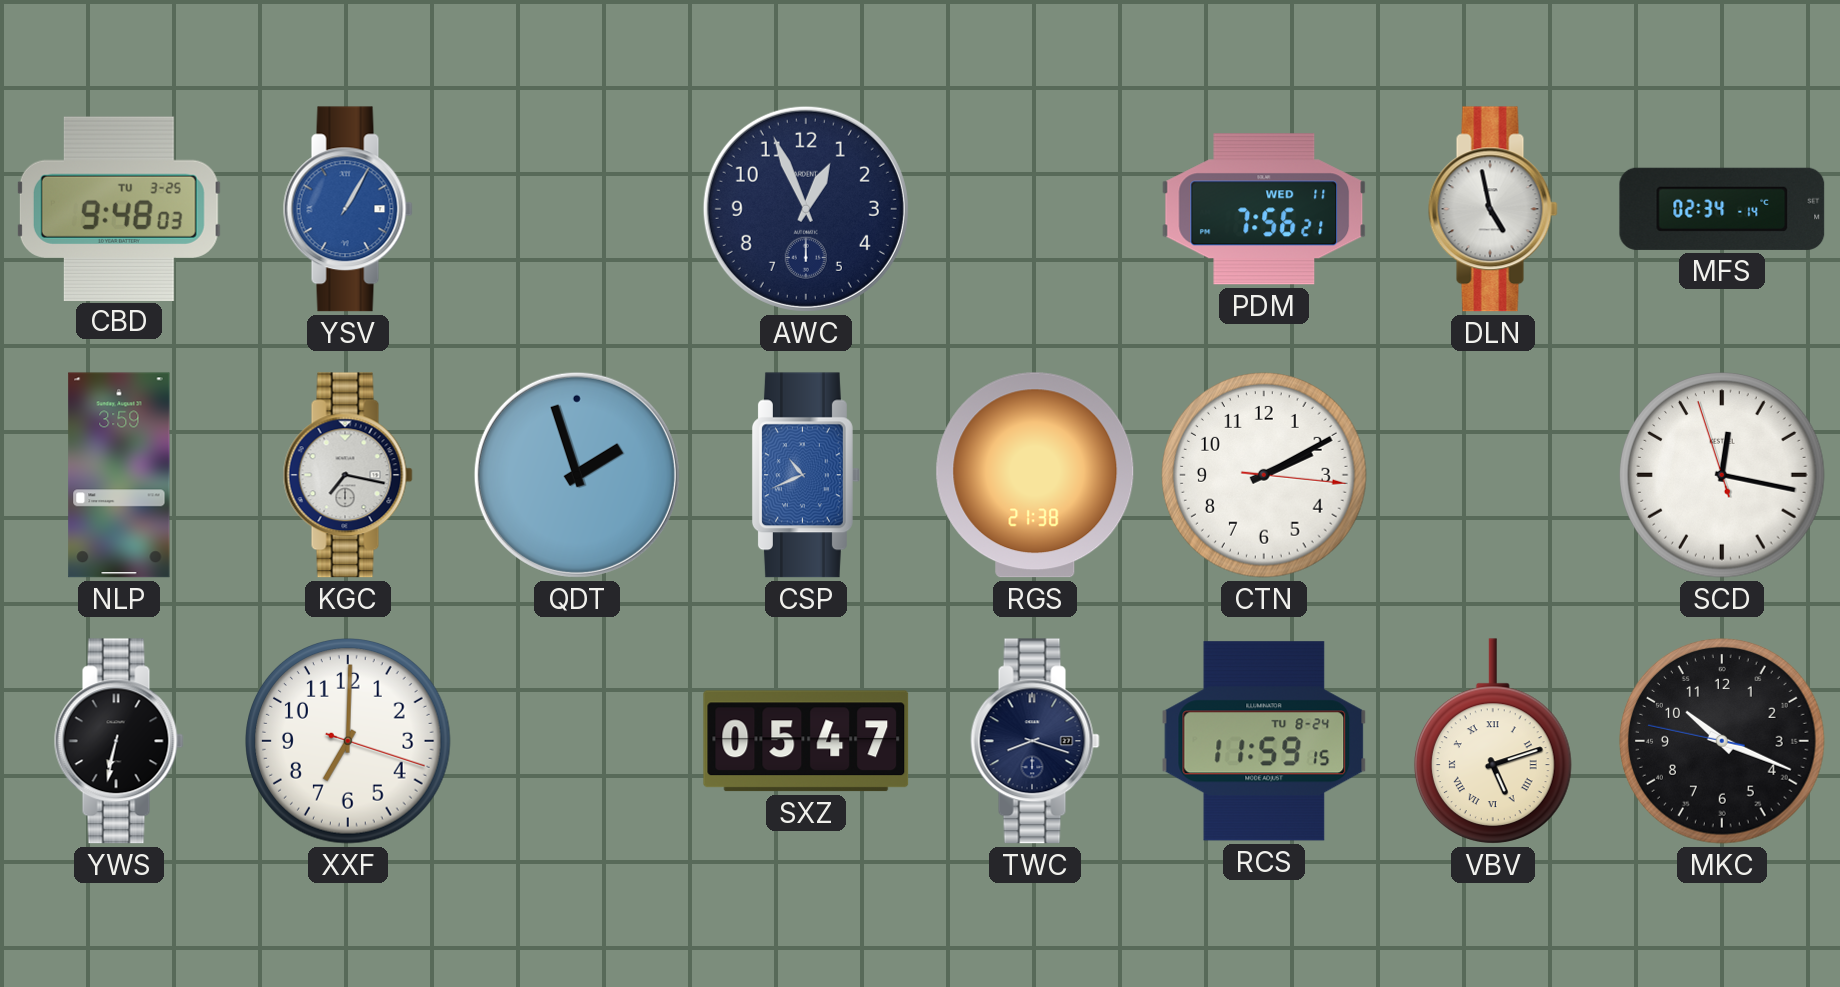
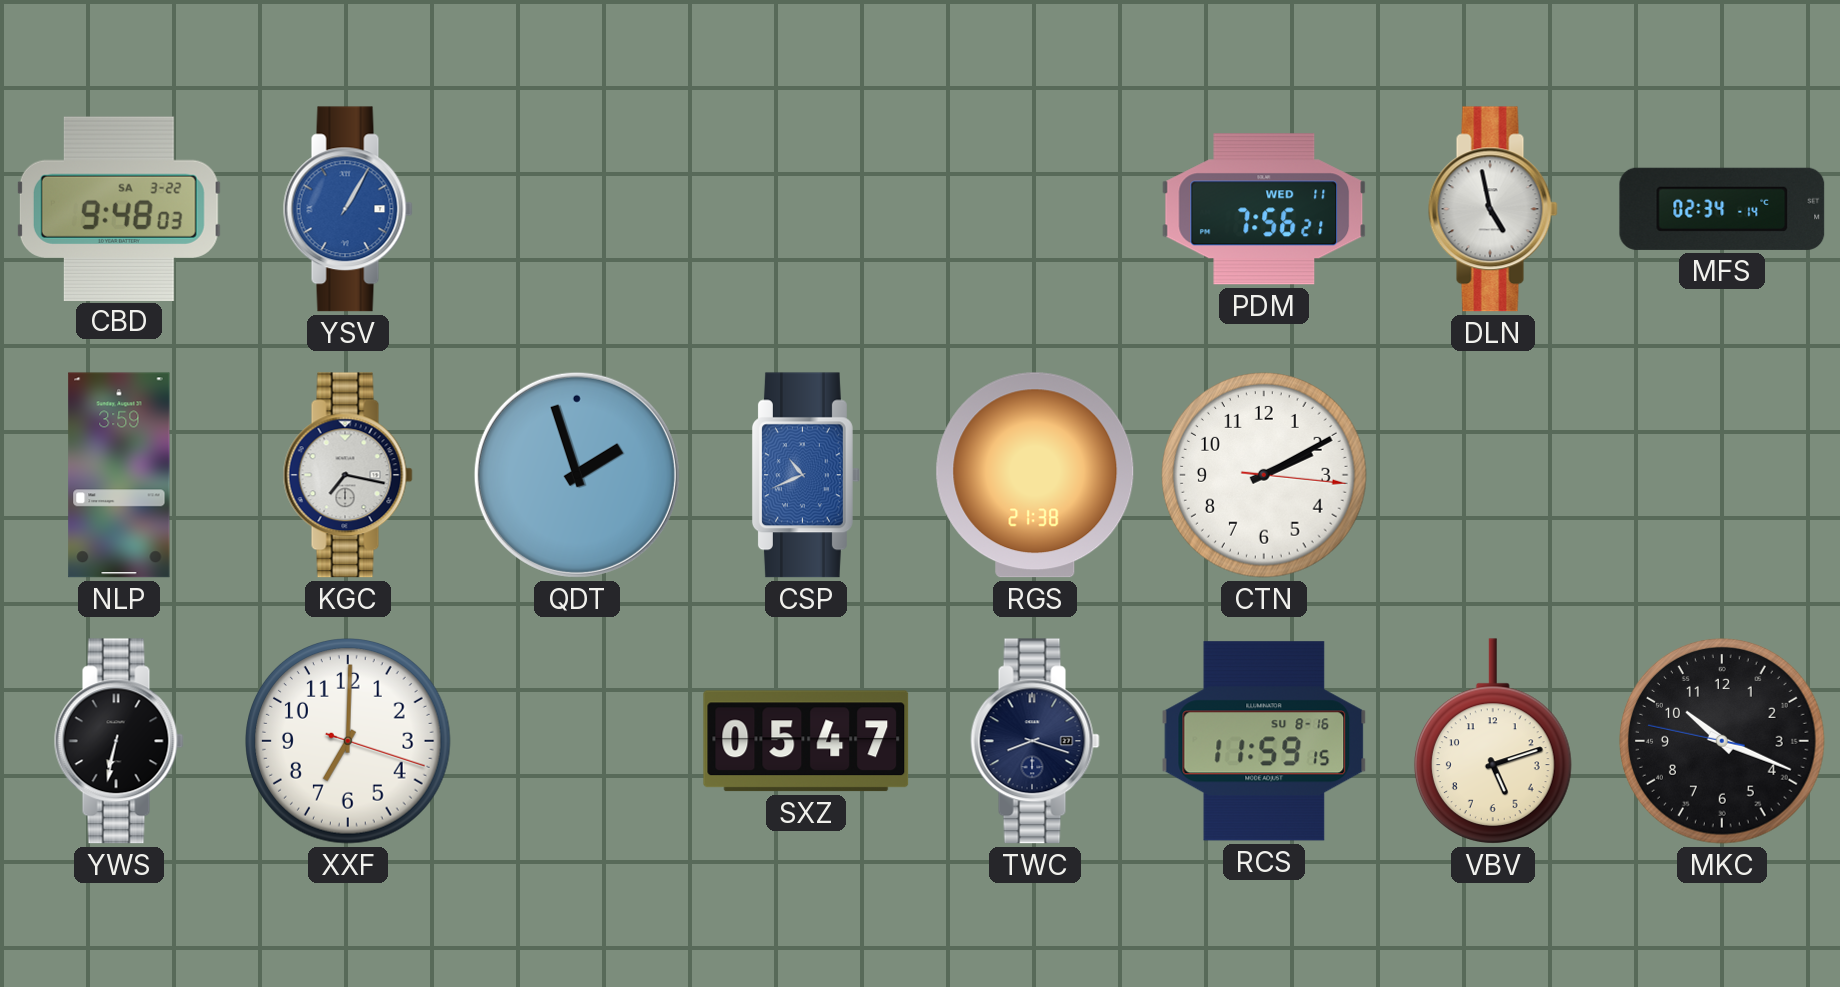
CBD date: TU 3-25 -> SA 3-22
AWC: 12:56 -> none
SCD: 12:16 -> none
RCS date: TU 8-24 -> SU 8-16
VBV numerals: Roman -> Arabic
